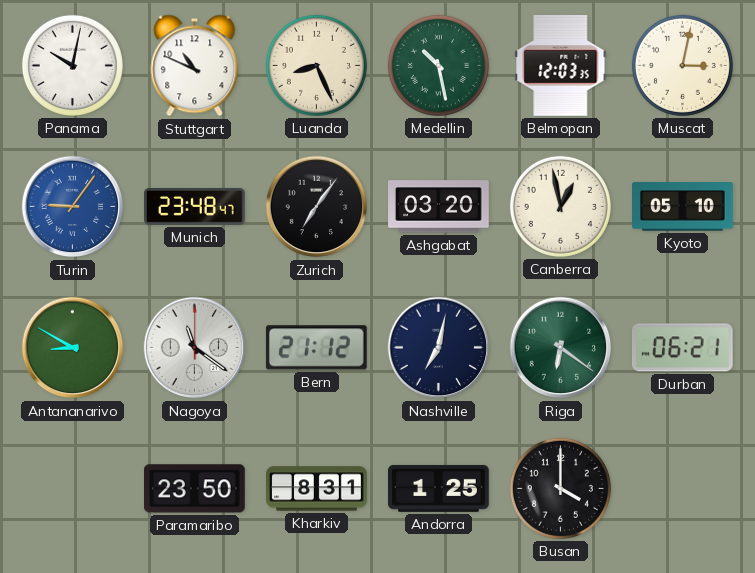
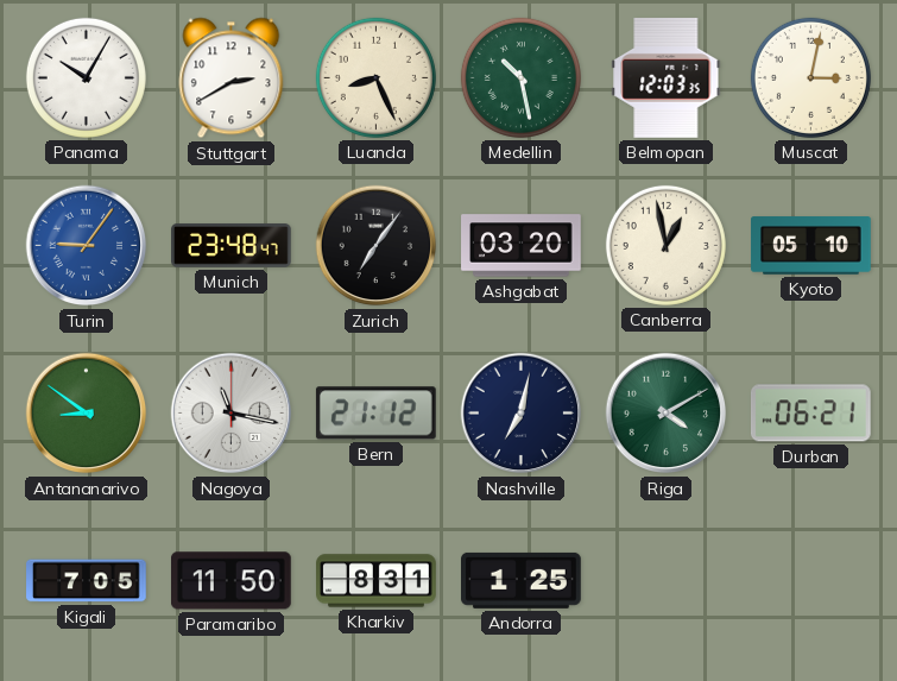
Panama: 10:02 -> 10:05
Stuttgart: 10:49 -> 2:40
Antananarivo: 8:50 -> 8:51
Nagoya: 11:21 -> 11:17
Riga: 6:21 -> 4:10
Kigali: none -> 7:05
Paramaribo: 23:50 -> 11:50
Busan: 4:00 -> none
